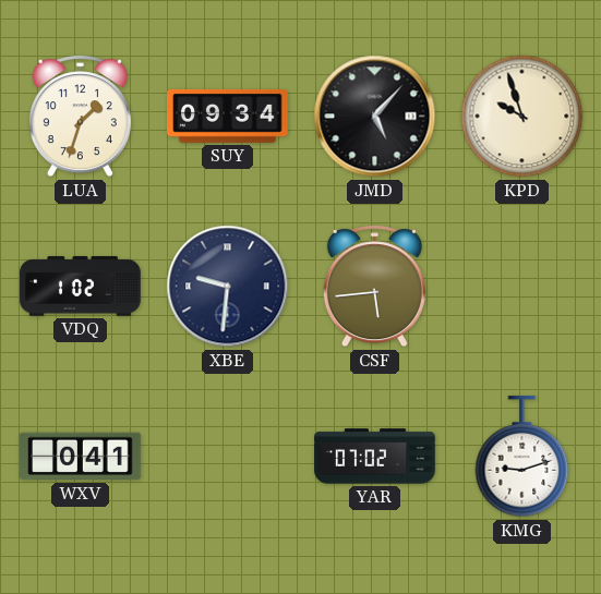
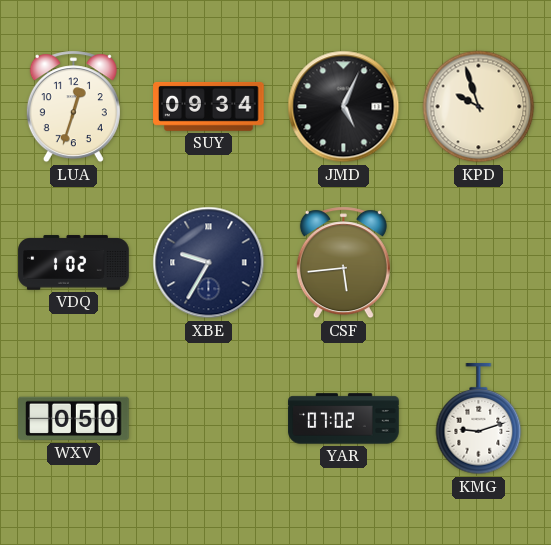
LUA: 1:33 -> 12:33
JMD: 5:07 -> 5:04
XBE: 9:31 -> 9:35
WXV: 0:41 -> 0:50
